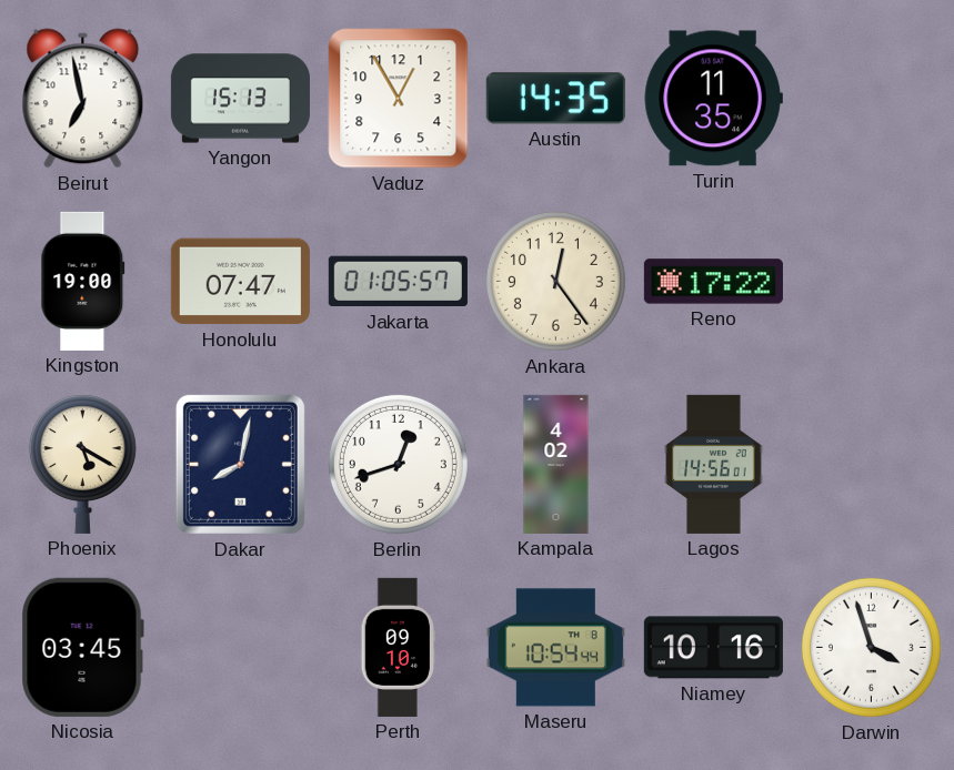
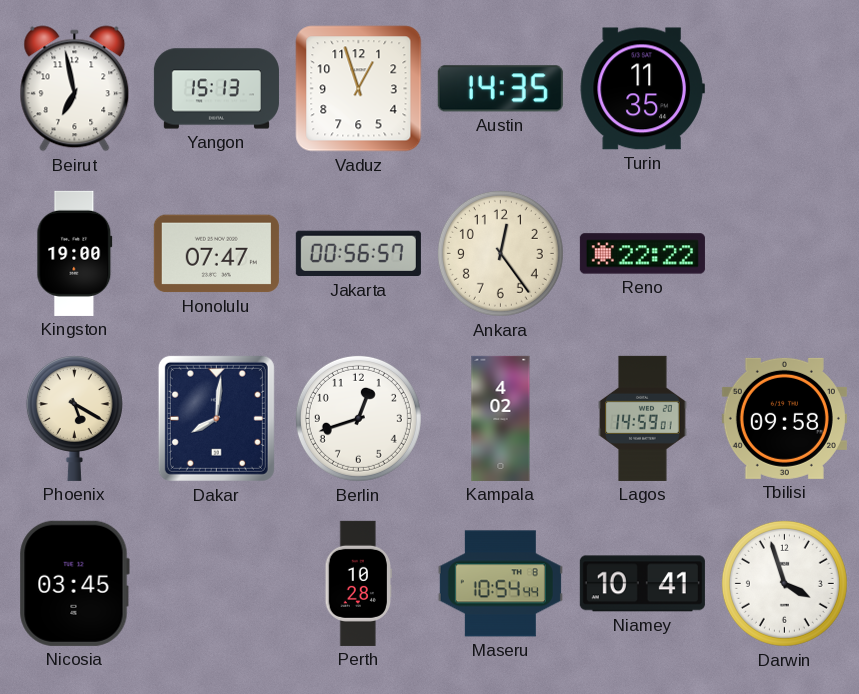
Vaduz: 12:55 -> 12:57
Jakarta: 01:05 -> 00:56
Reno: 17:22 -> 22:22
Dakar: 8:02 -> 8:01
Lagos: 14:56 -> 14:59
Tbilisi: none -> 09:58
Perth: 09:10 -> 10:28
Niamey: 10:16 -> 10:41
